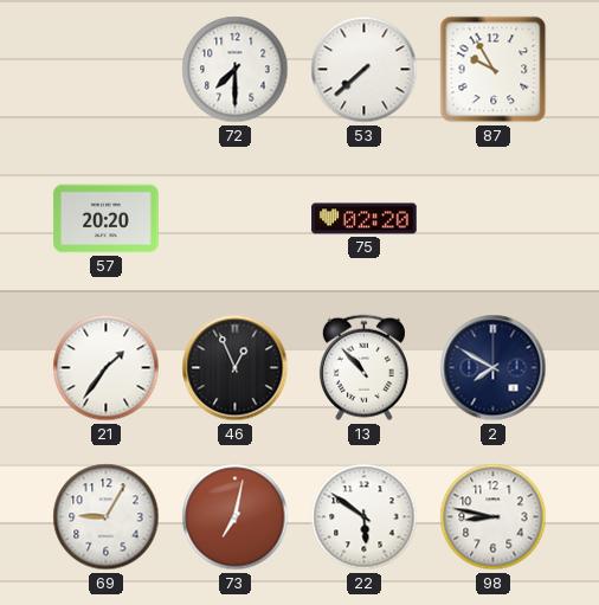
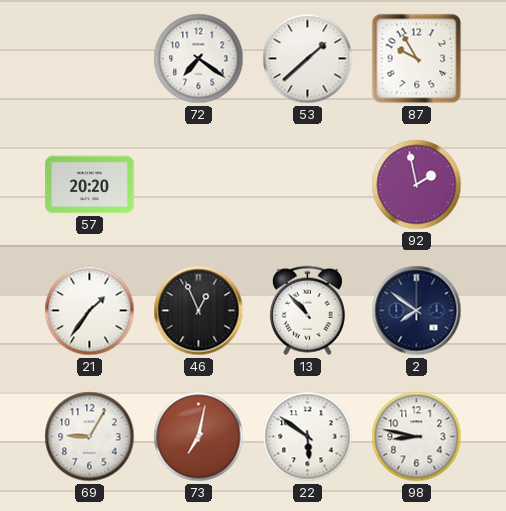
72: 7:30 -> 7:21
53: 7:38 -> 1:38
75: 02:20 -> none
92: none -> 1:58
2: 7:50 -> 7:51
